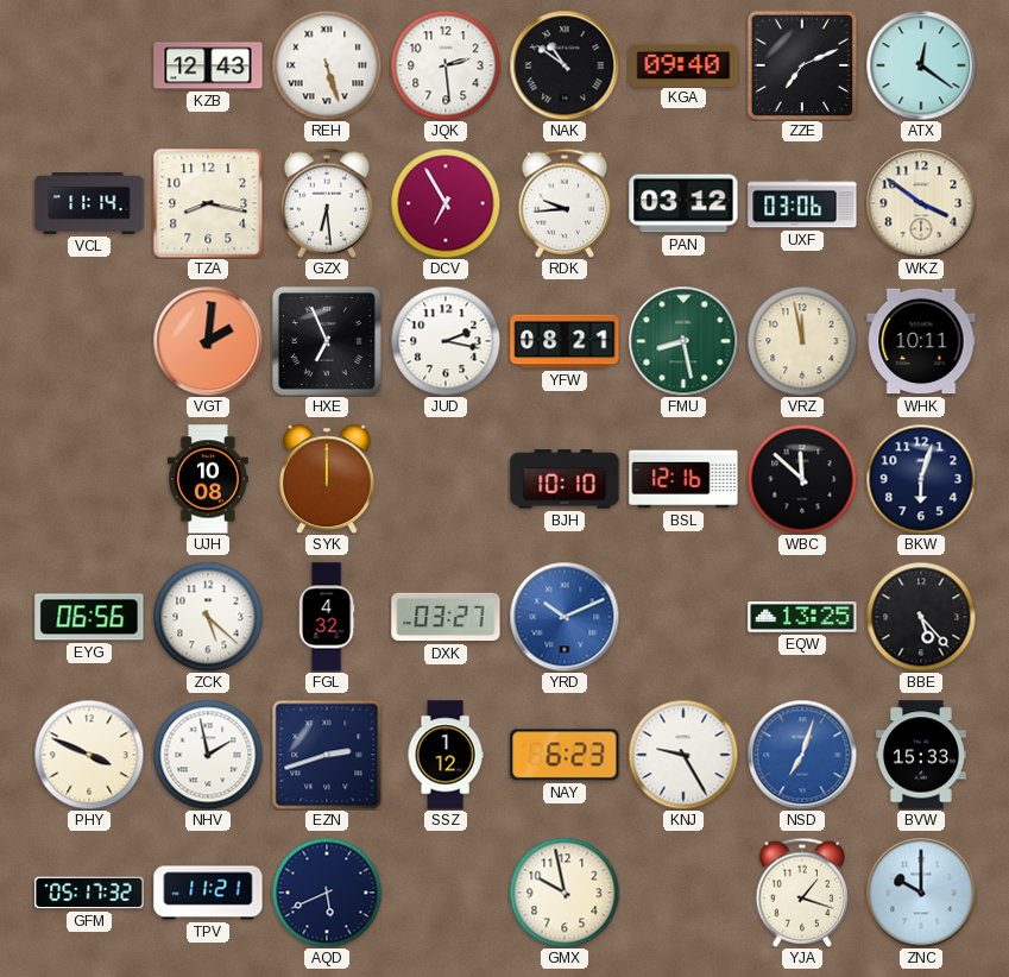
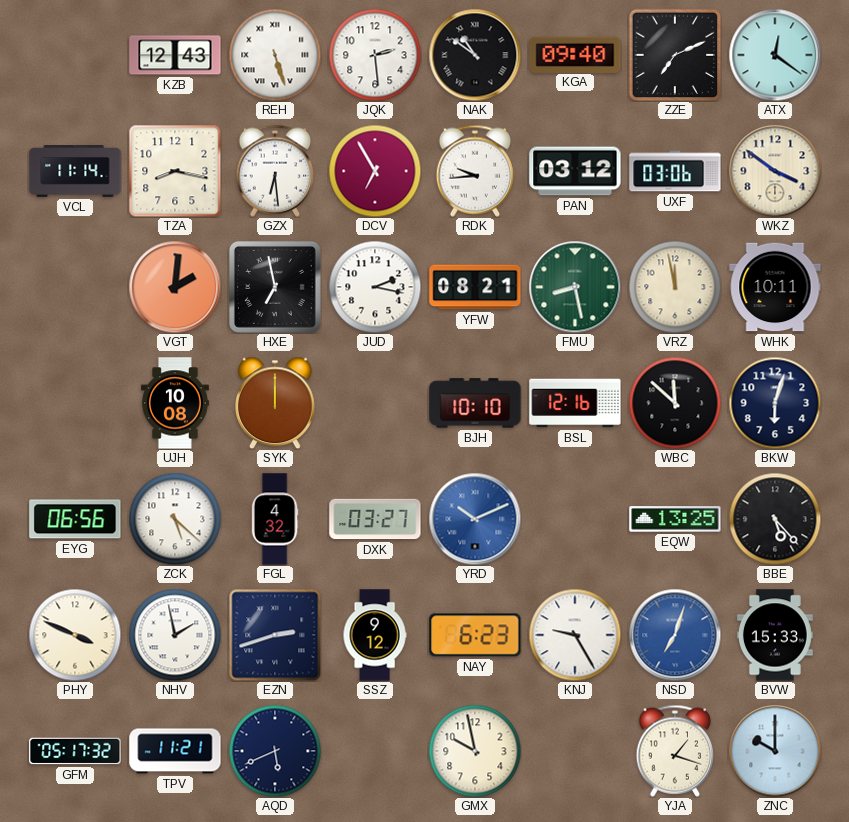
HXE: 6:56 -> 6:58
SSZ: 1:12 -> 9:12
